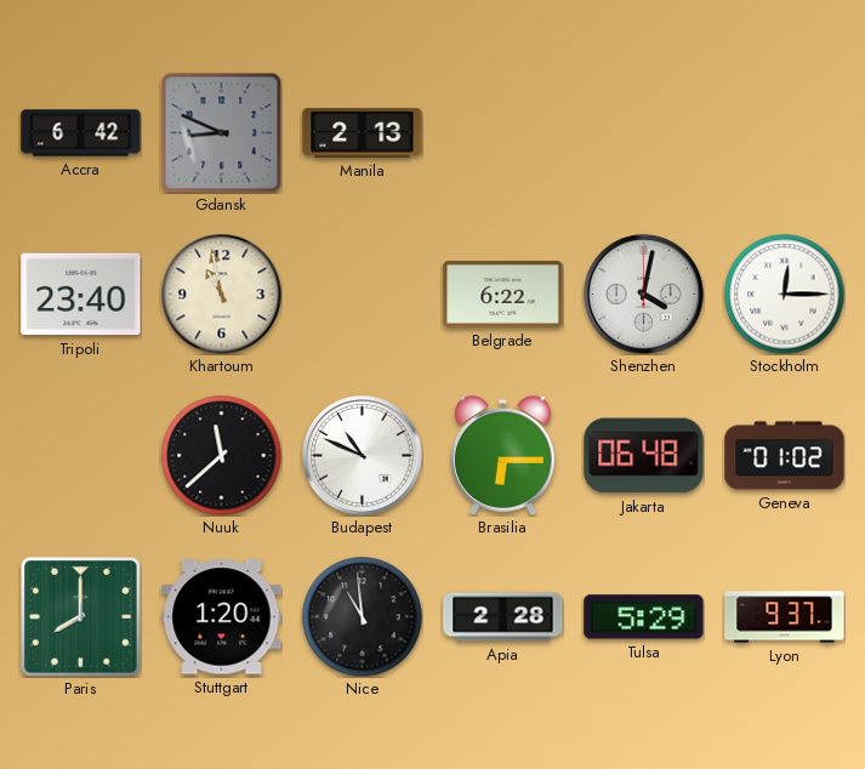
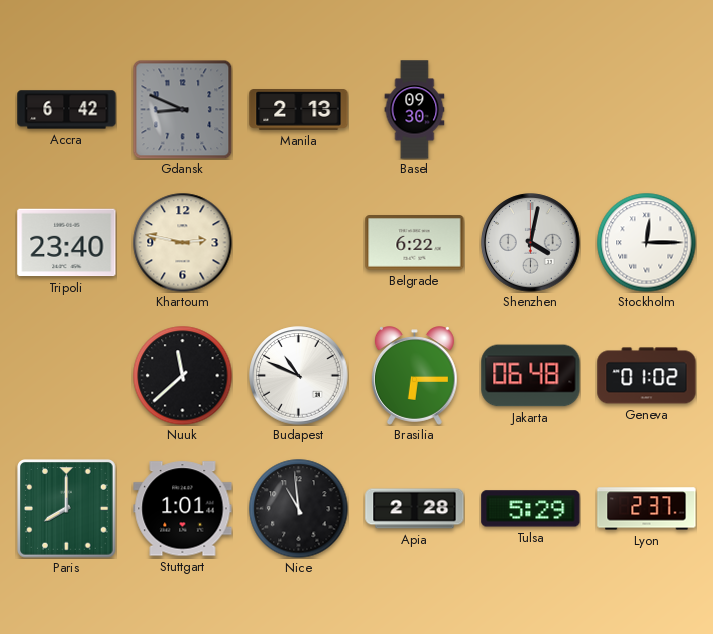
Basel: none -> 09:30
Khartoum: 10:58 -> 2:47
Stuttgart: 1:20 -> 1:01
Lyon: 9:37 -> 2:37
